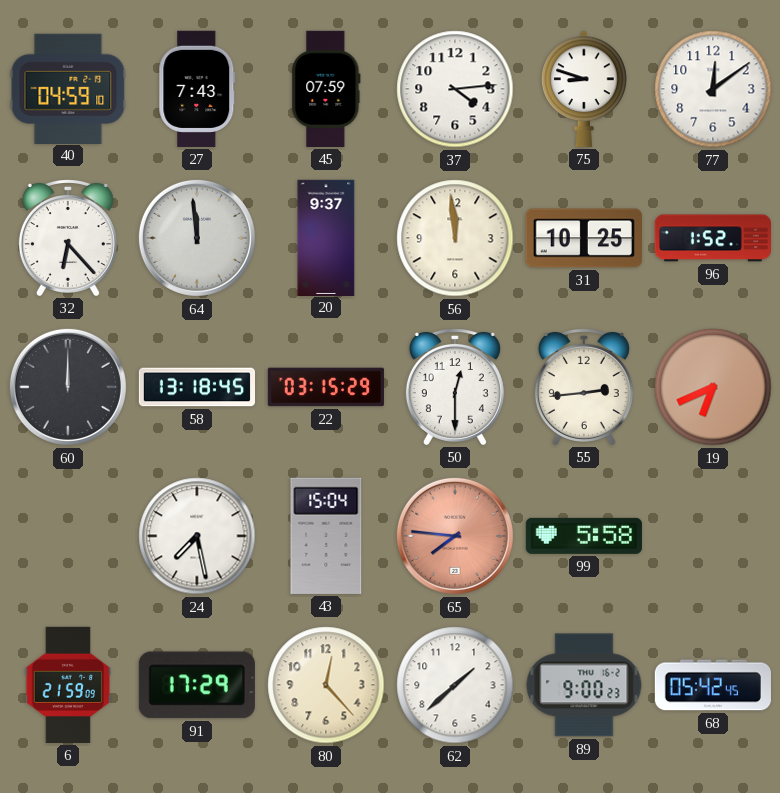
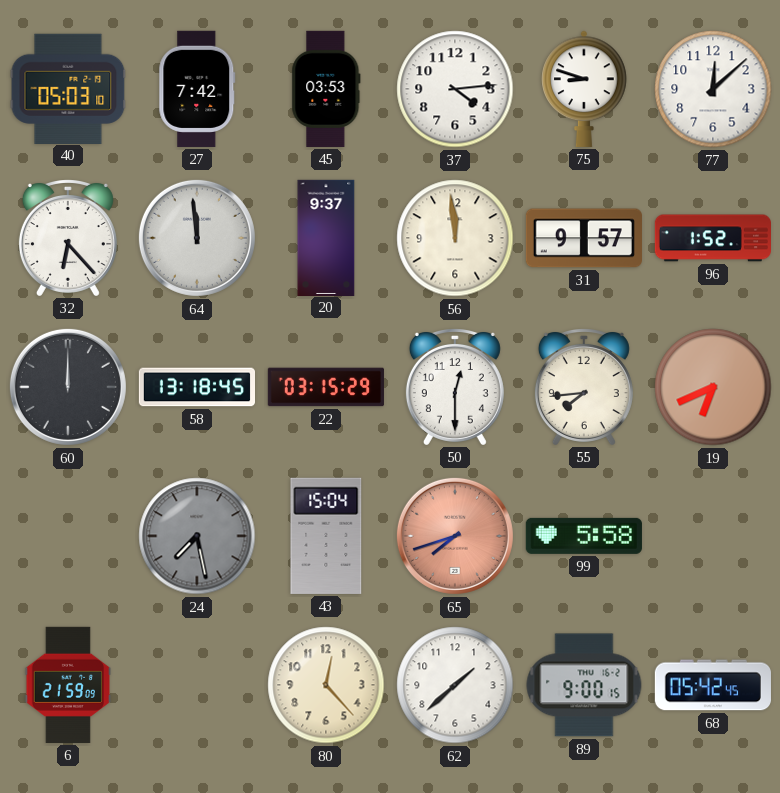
40: 04:59 -> 05:03
27: 7:43 -> 7:42
45: 07:59 -> 03:53
77: 12:09 -> 12:08
31: 10:25 -> 9:57
55: 2:44 -> 7:44
24 dial: white -> grey
65: 7:46 -> 7:42
91: 17:29 -> none
89: 9:00:23 -> 9:00:15
